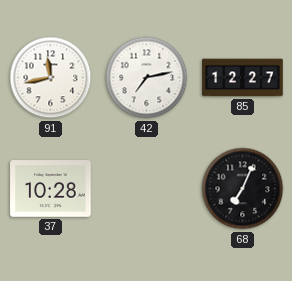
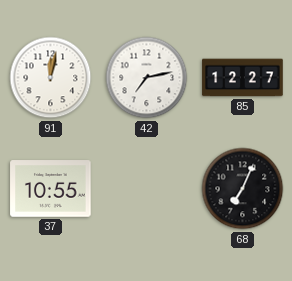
91: 11:43 -> 12:02
37: 10:28 -> 10:55
